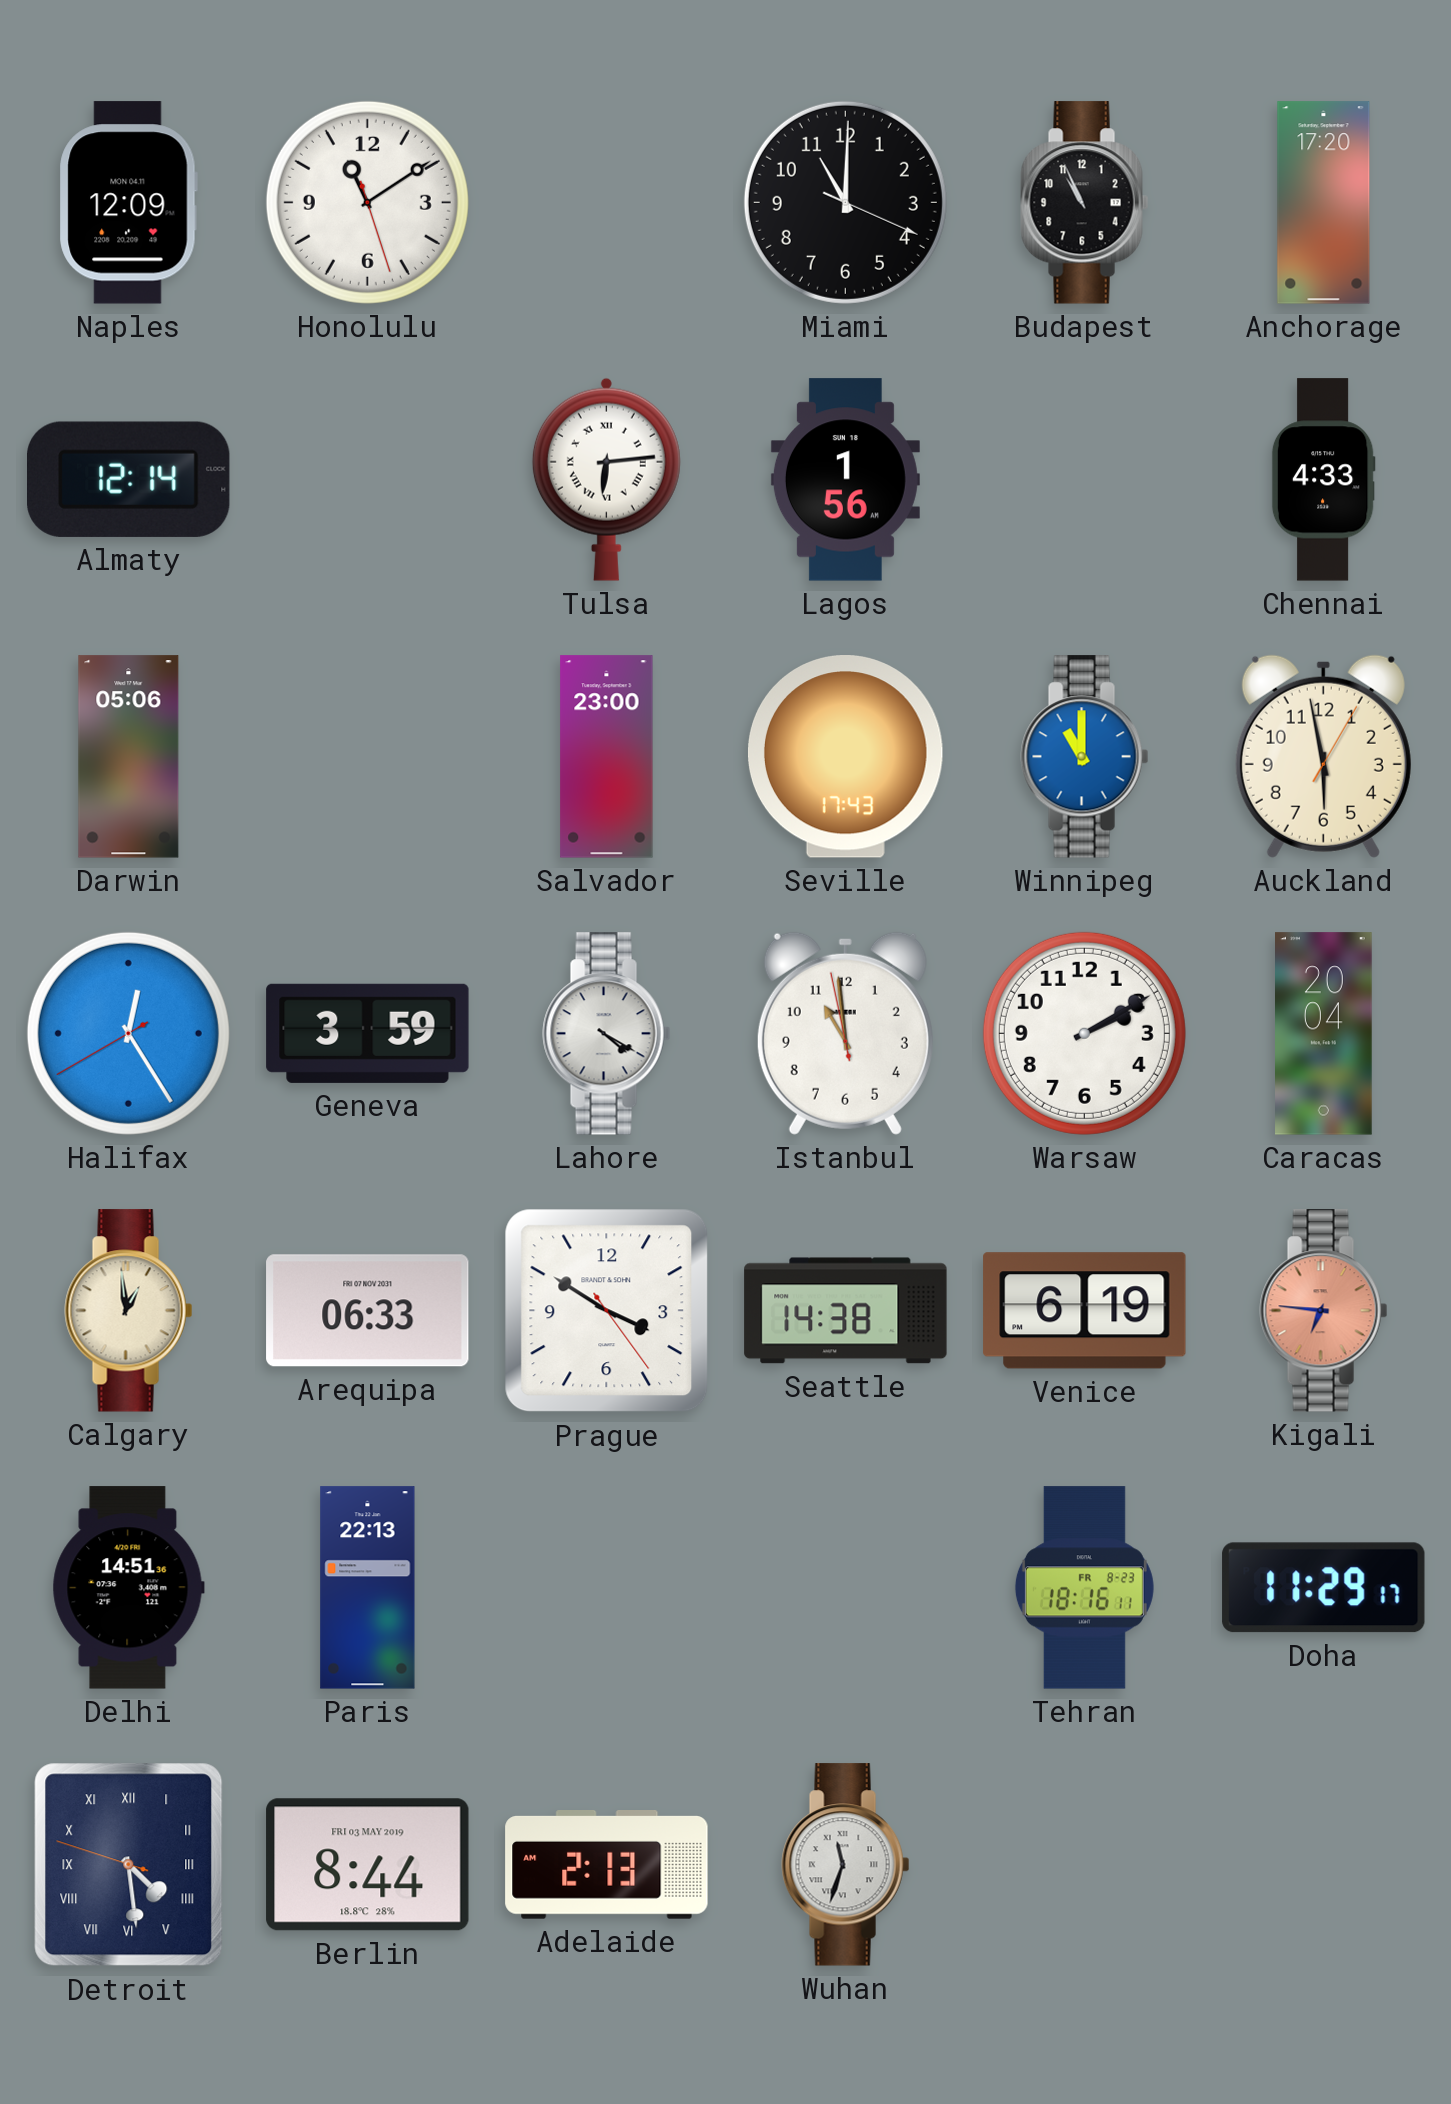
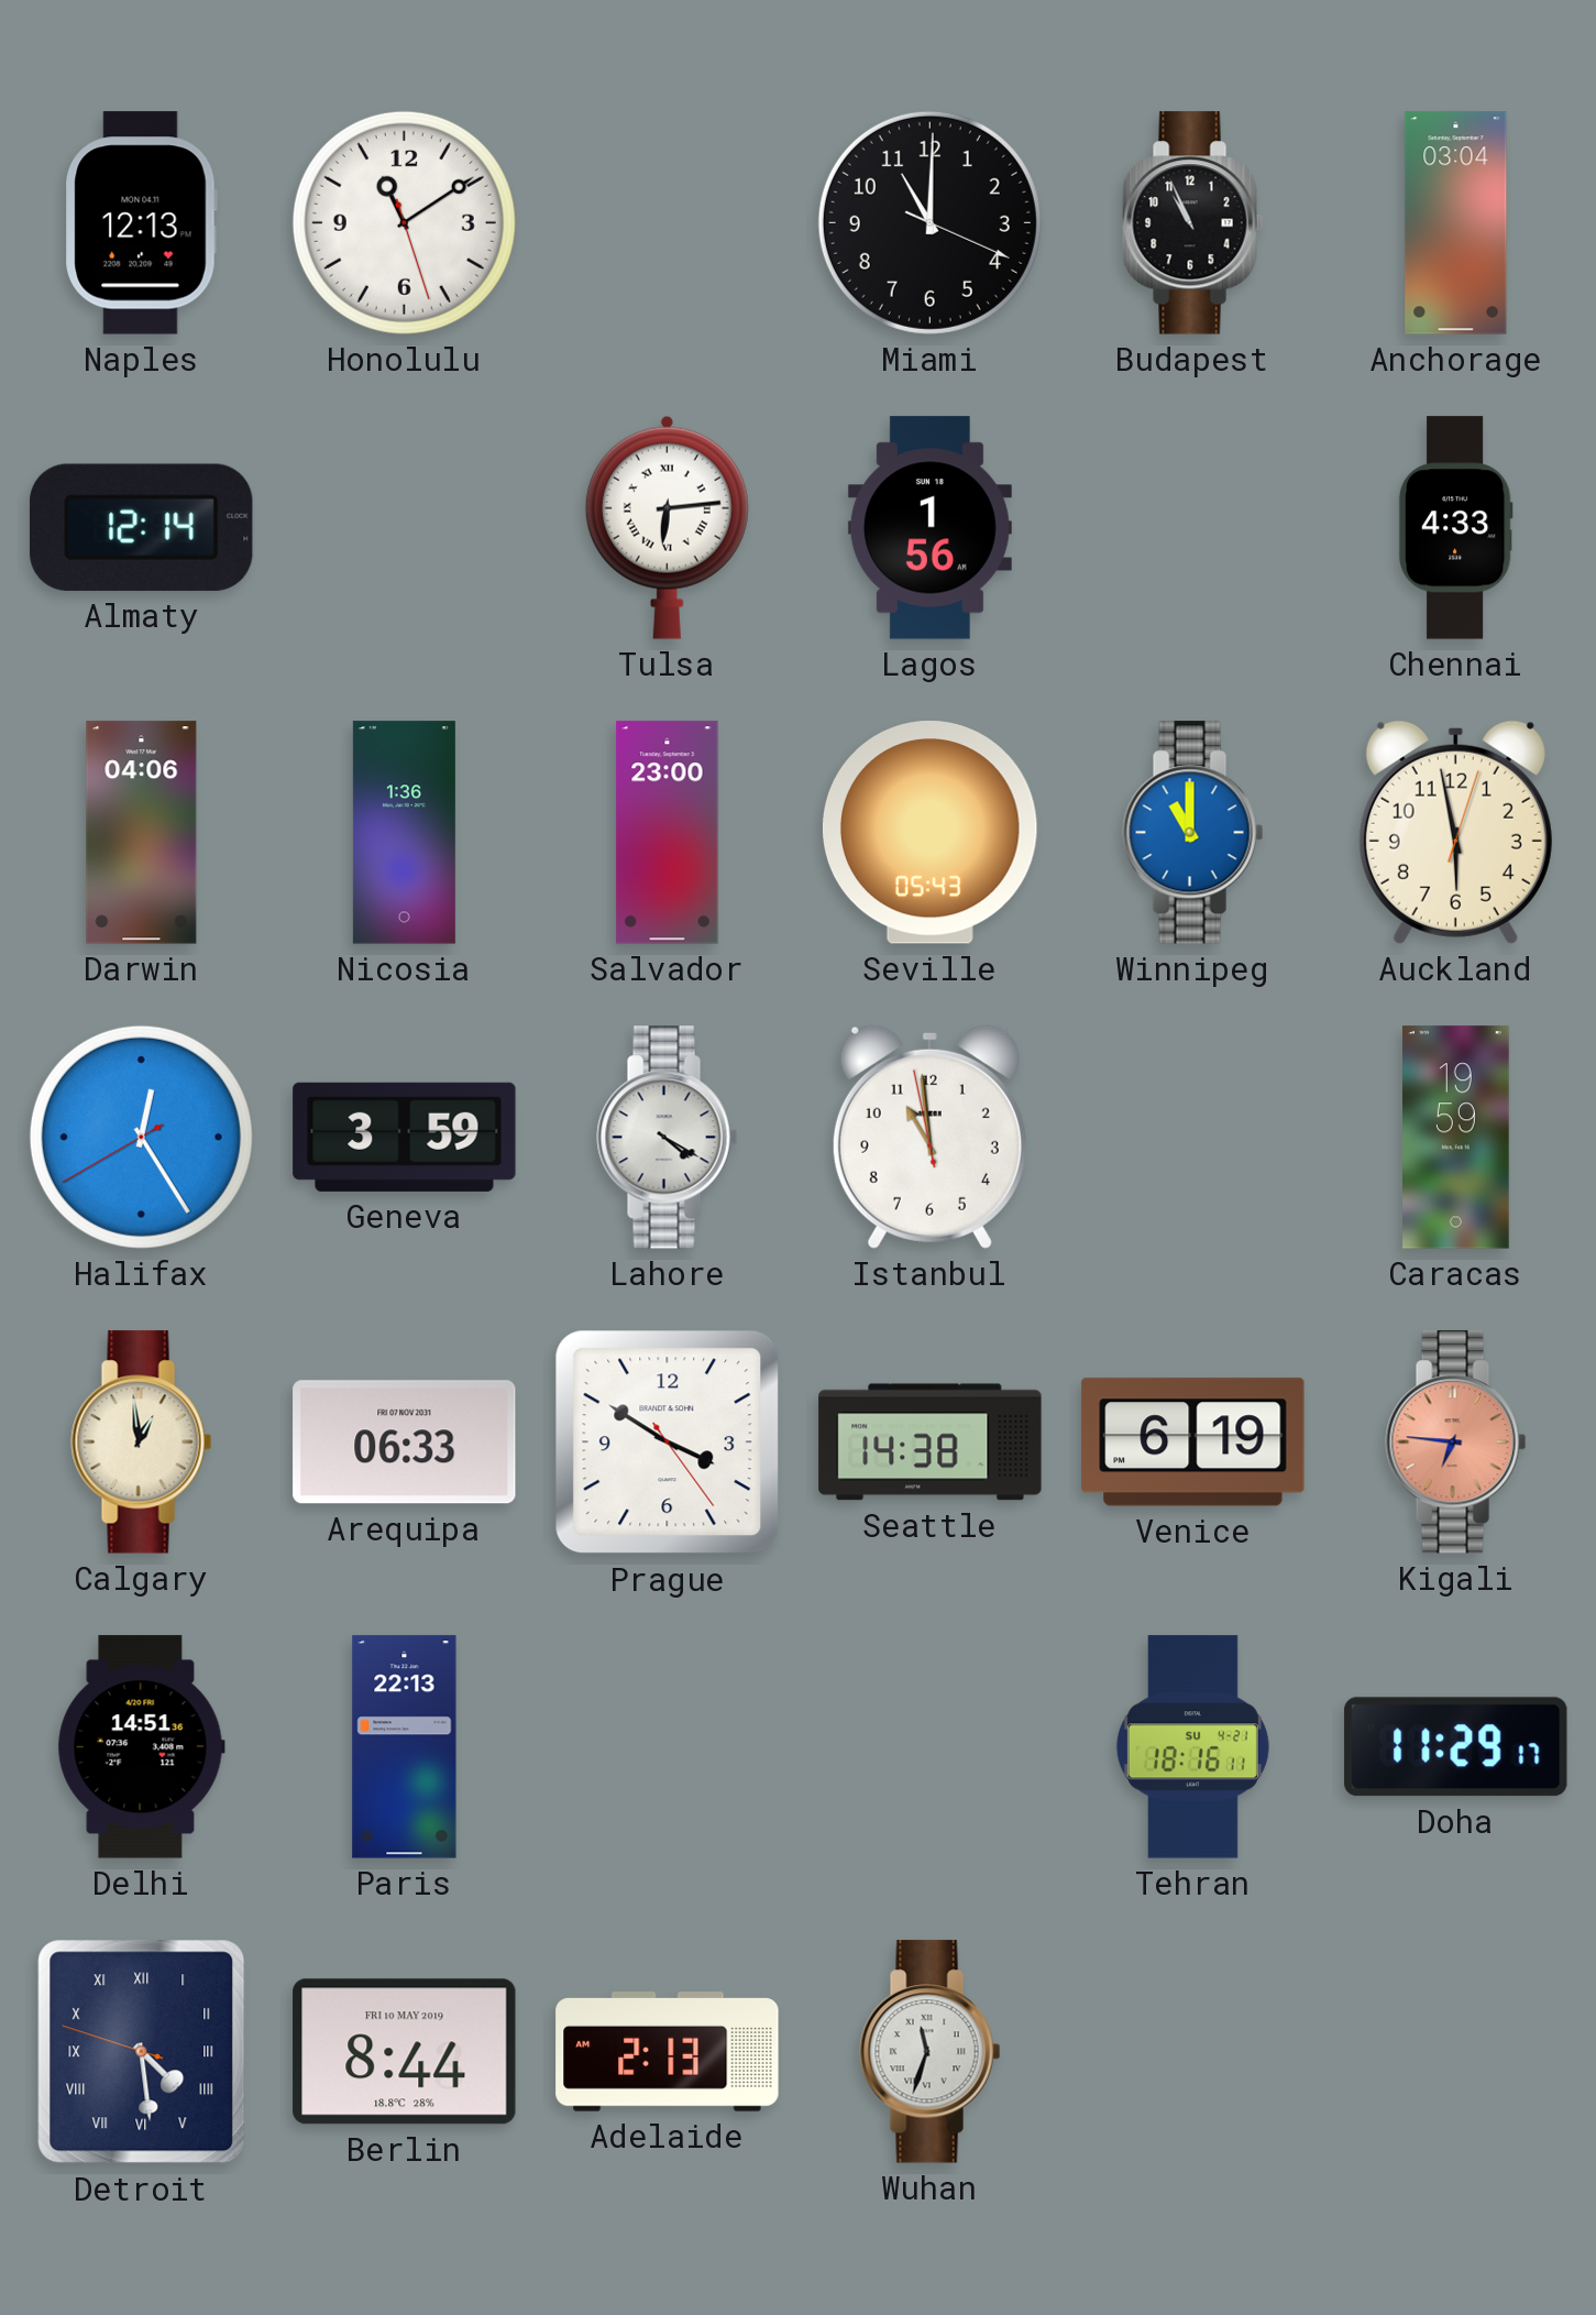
Naples: 12:09 -> 12:13
Anchorage: 17:20 -> 03:04
Darwin: 05:06 -> 04:06
Nicosia: none -> 1:36
Seville: 17:43 -> 05:43
Auckland: 5:58:05 -> 5:58:03
Warsaw: 2:10 -> none
Caracas: 20:04 -> 19:59
Tehran date: FR 8-23 -> SU 4-21
Berlin date: FRI 03 MAY 2019 -> FRI 10 MAY 2019
